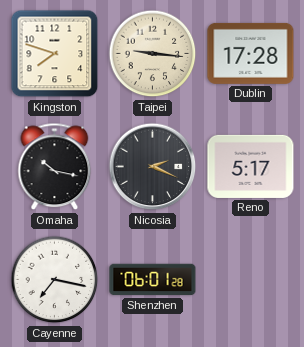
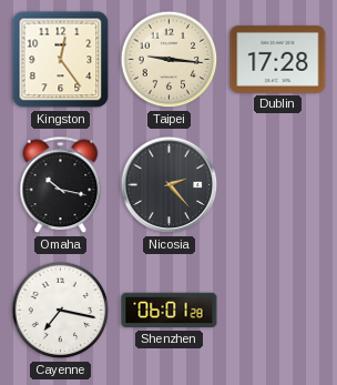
Kingston: 7:48 -> 12:24
Nicosia: 2:19 -> 2:23
Reno: 5:17 -> none
